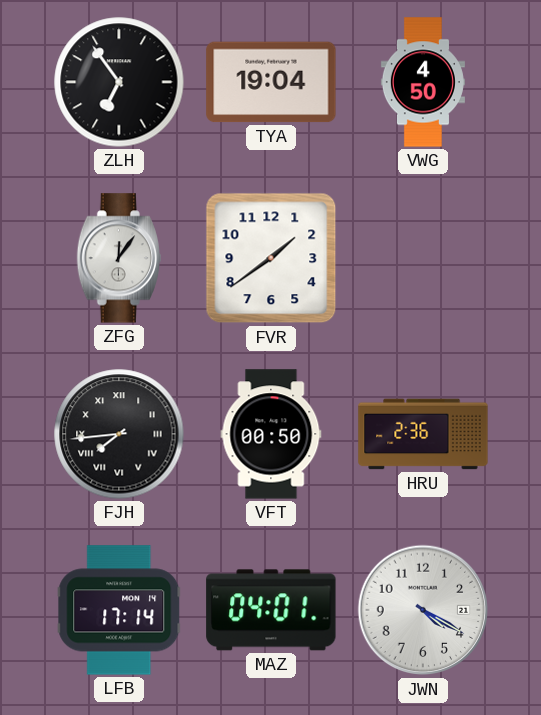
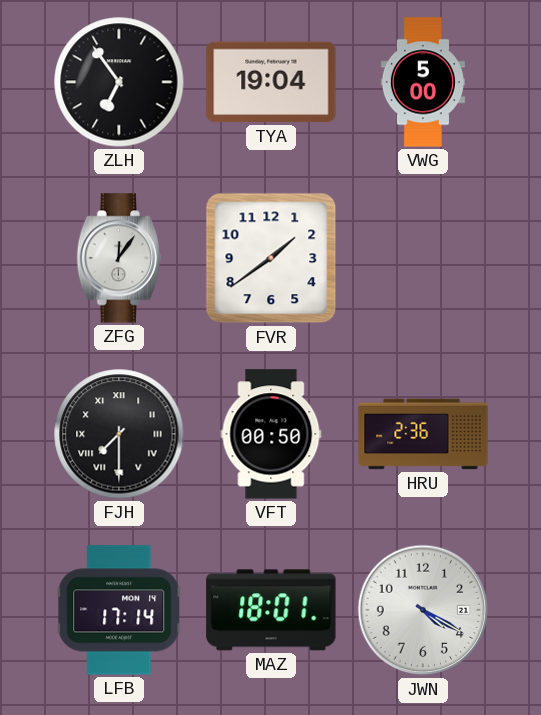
VWG: 4:50 -> 5:00
FJH: 7:44 -> 7:30
MAZ: 04:01 -> 18:01
